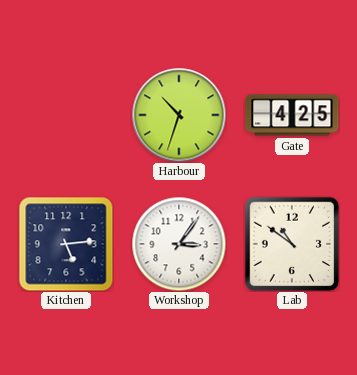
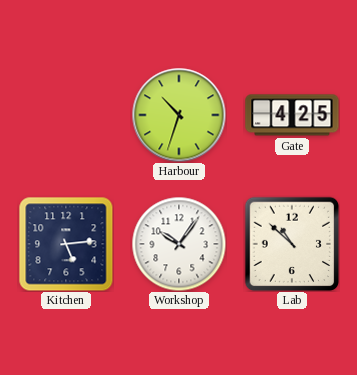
Workshop: 3:06 -> 10:06
Lab: 10:51 -> 10:52
